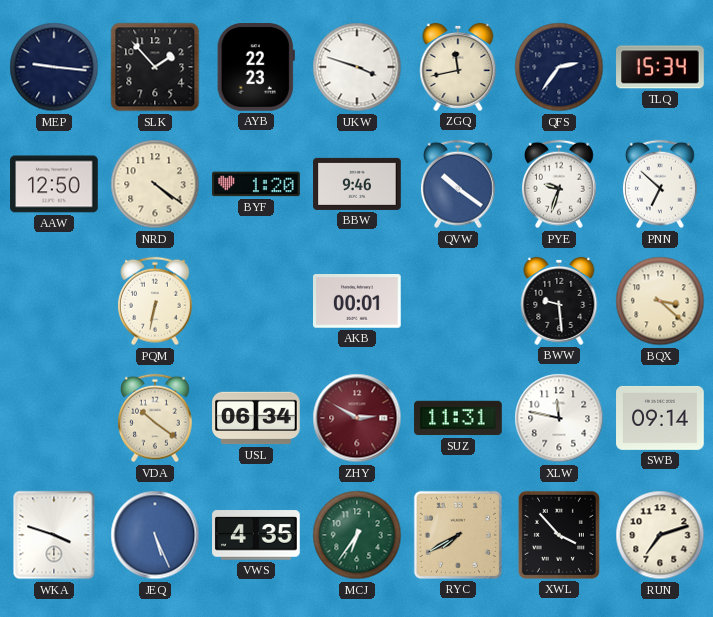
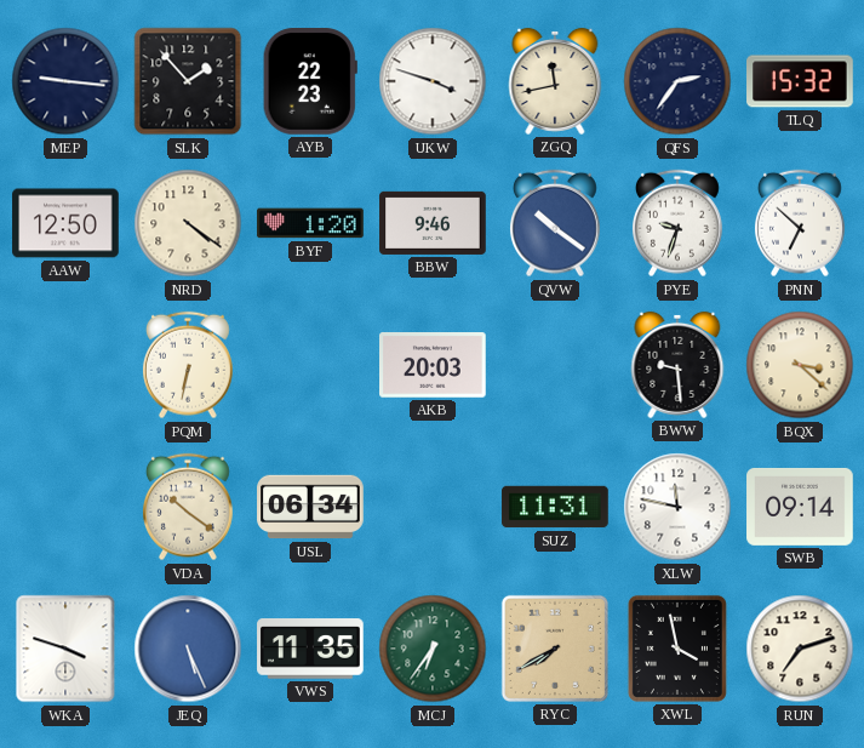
TLQ: 15:34 -> 15:32
AKB: 00:01 -> 20:03
ZHY: 2:50 -> none
VWS: 4:35 -> 11:35
XWL: 3:53 -> 3:58
